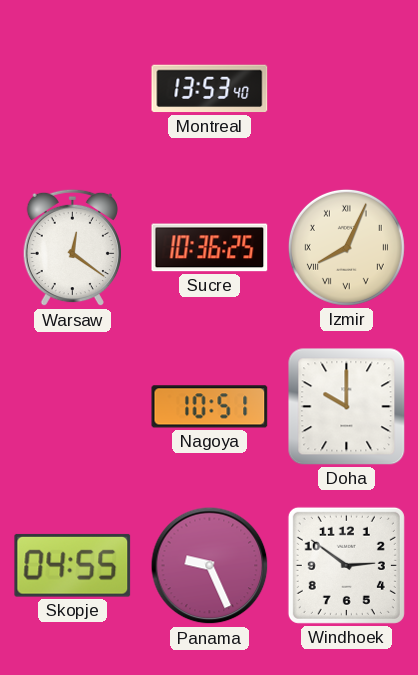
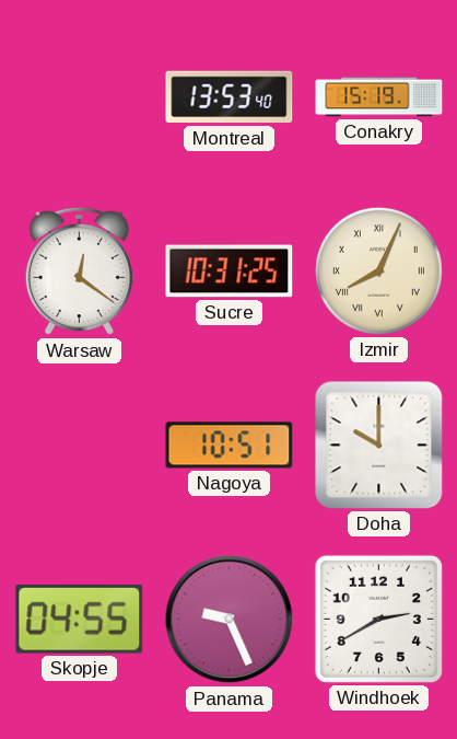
Conakry: none -> 15:19
Sucre: 10:36 -> 10:31
Windhoek: 2:51 -> 2:40
